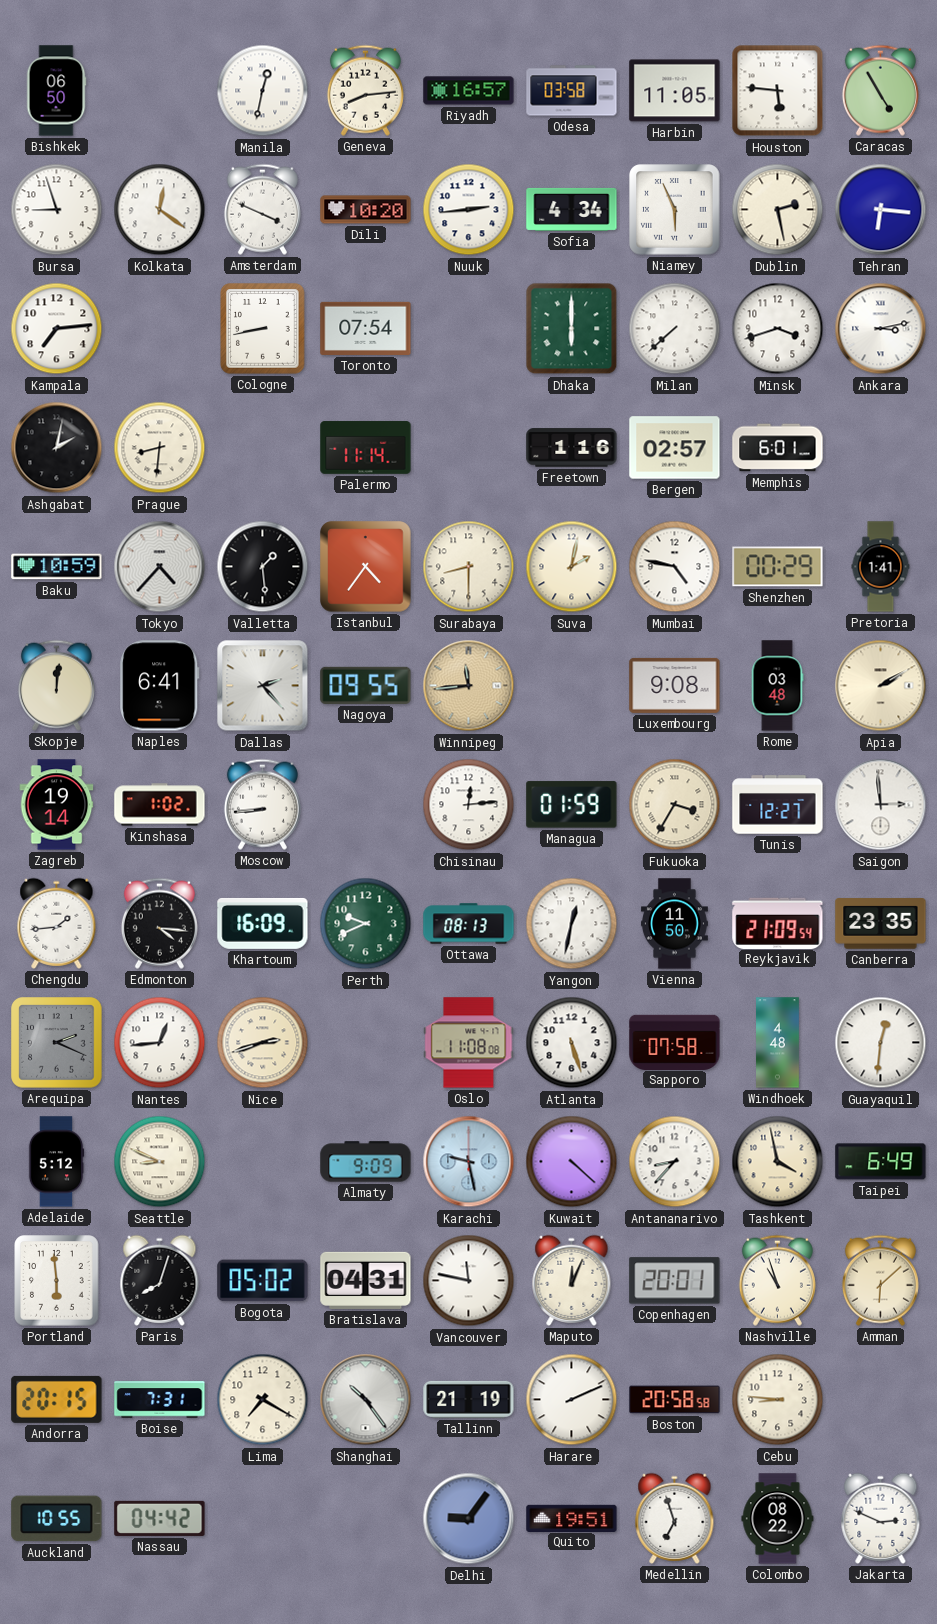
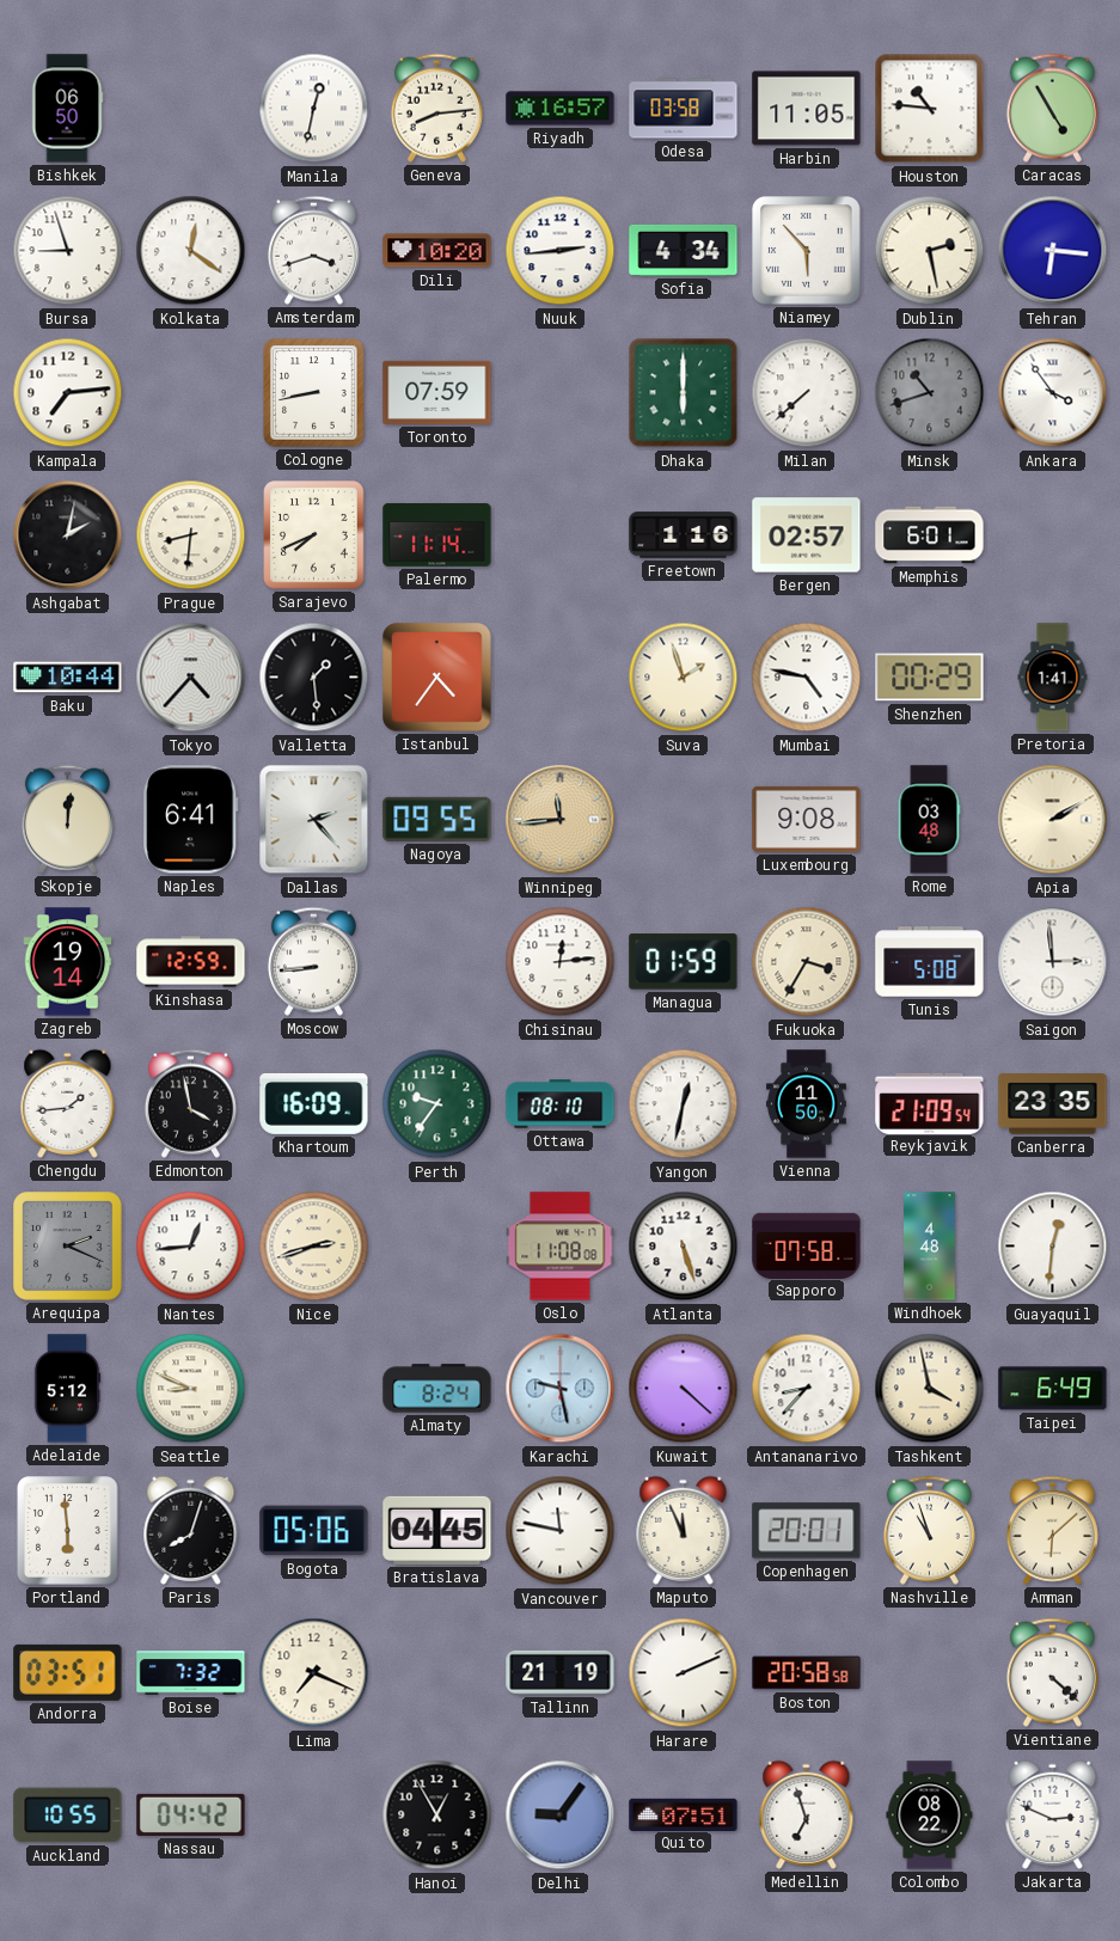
Houston: 5:46 -> 10:46
Amsterdam: 3:49 -> 3:42
Niamey: 5:56 -> 5:53
Toronto: 07:54 -> 07:59
Minsk: 3:42 -> 10:42
Minsk dial: white -> grey
Ankara: 3:13 -> 3:54
Sarajevo: none -> 7:41
Baku: 10:59 -> 10:44
Surabaya: 8:30 -> none
Suva: 2:02 -> 1:57
Kinshasa: 1:02 -> 12:59
Tunis: 12:27 -> 5:08
Edmonton: 4:16 -> 3:58
Perth: 9:41 -> 9:36
Ottawa: 08:13 -> 08:10
Almaty: 9:09 -> 8:24
Bogota: 05:02 -> 05:06
Bratislava: 04:31 -> 04:45
Maputo: 12:04 -> 11:56
Andorra: 20:15 -> 03:51
Boise: 7:31 -> 7:32
Lima: 7:20 -> 7:19
Shanghai: 10:24 -> none
Cebu: 8:46 -> none
Vientiane: none -> 4:22
Hanoi: none -> 12:55
Quito: 19:51 -> 07:51
